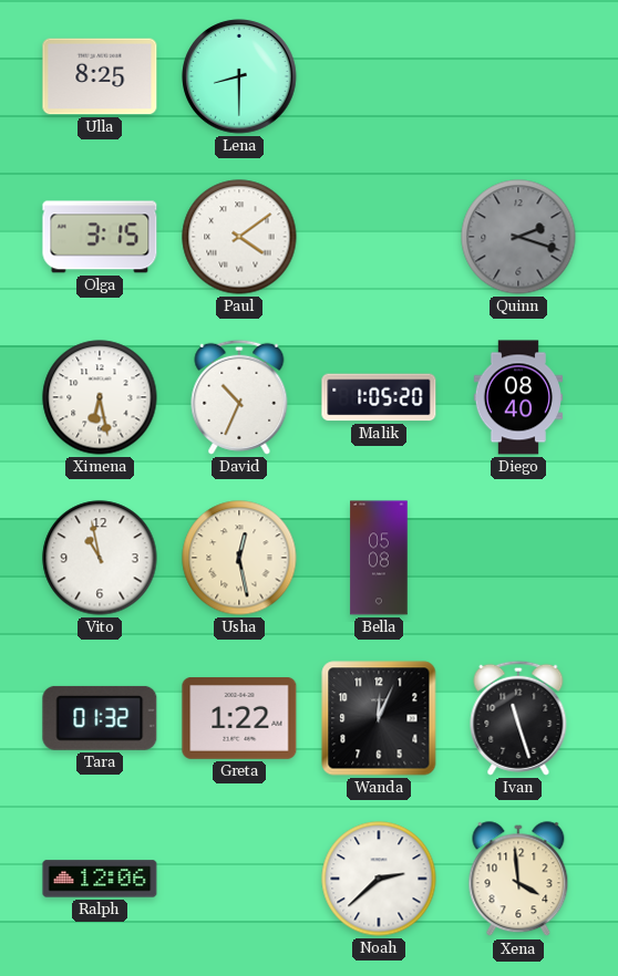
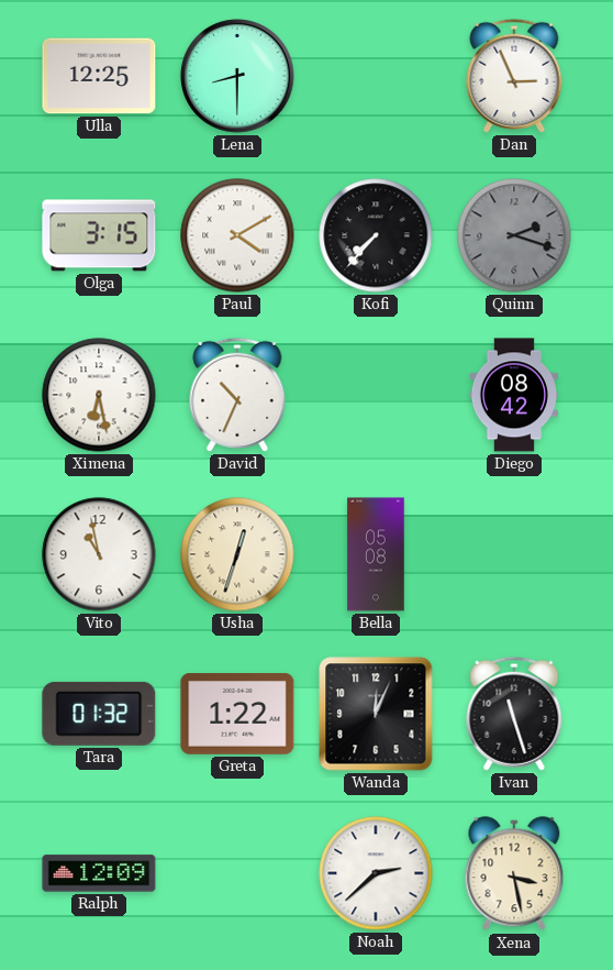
Ulla: 8:25 -> 12:25
Dan: none -> 2:56
Paul: 4:09 -> 4:10
Kofi: none -> 7:37
Malik: 1:05 -> none
Diego: 08:40 -> 08:42
Usha: 12:28 -> 12:33
Ralph: 12:06 -> 12:09
Xena: 3:59 -> 3:28
